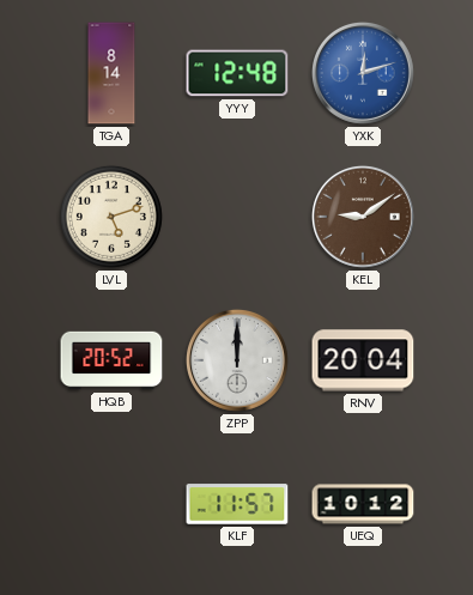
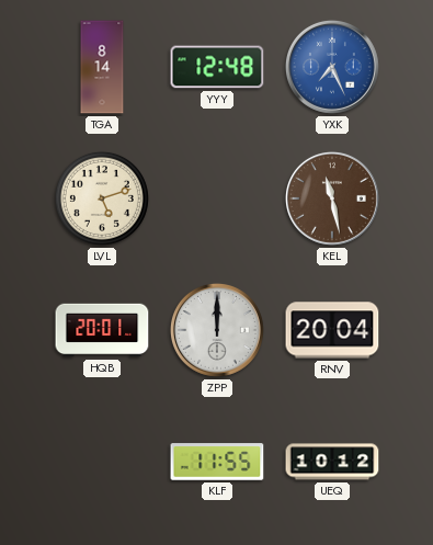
YXK: 12:12 -> 7:26
KEL: 9:09 -> 11:28
HQB: 20:52 -> 20:01
KLF: 11:57 -> 11:55
